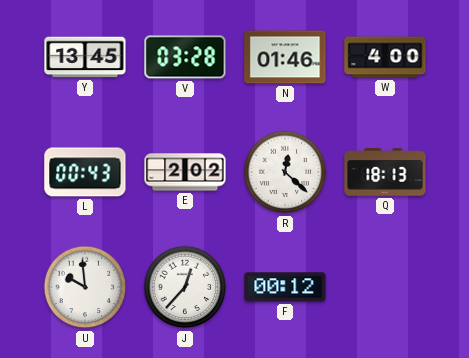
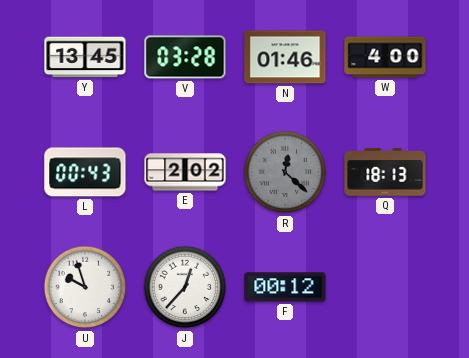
R dial: white -> grey
U: 9:59 -> 9:57
